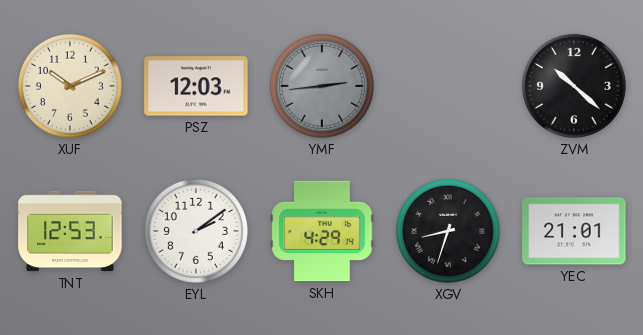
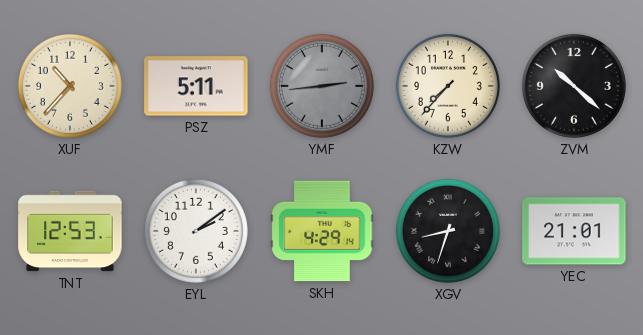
XUF: 10:11 -> 10:37
PSZ: 12:03 -> 5:11
KZW: none -> 7:37
